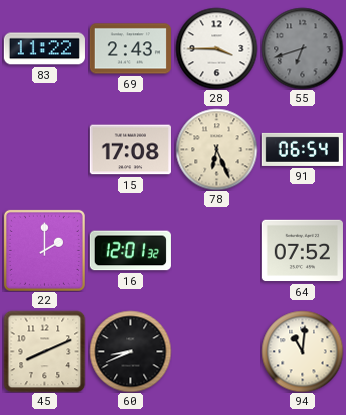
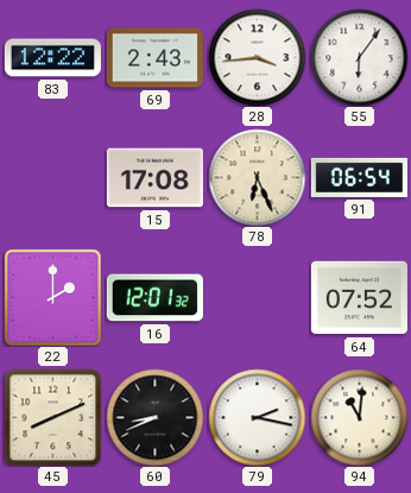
83: 11:22 -> 12:22
28: 3:45 -> 3:44
55: 6:42 -> 6:06
55 dial: grey -> white
79: none -> 2:17
